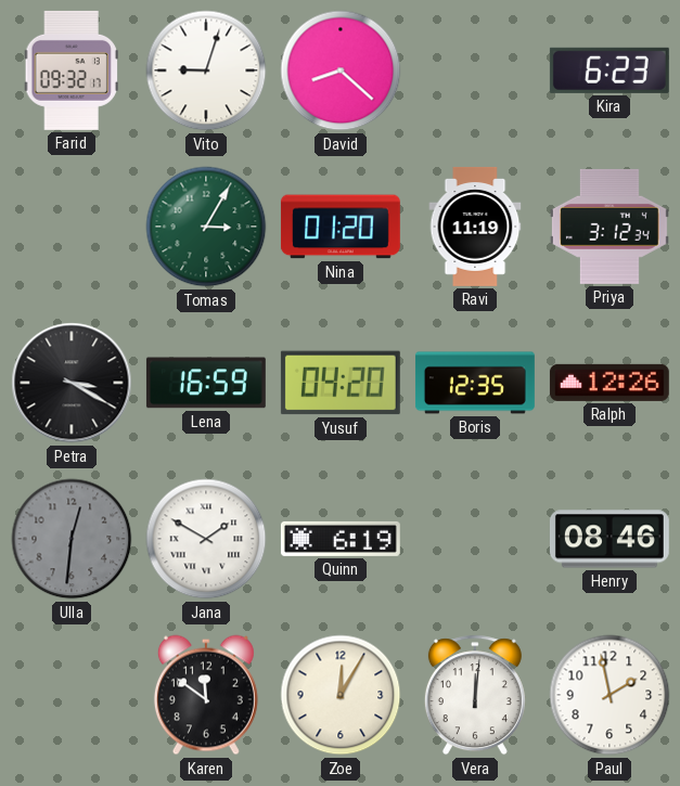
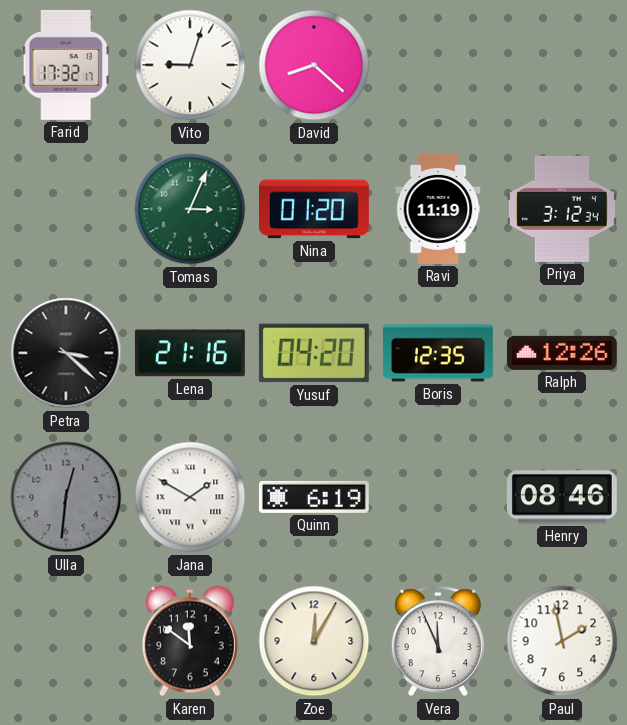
Farid: 09:32 -> 17:32
Kira: 6:23 -> none
Tomas: 3:05 -> 3:04
Petra: 3:20 -> 3:22
Lena: 16:59 -> 21:16
Vera: 12:01 -> 11:56
